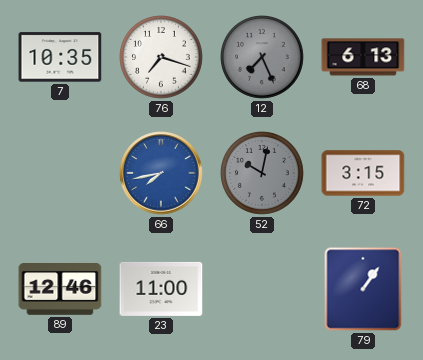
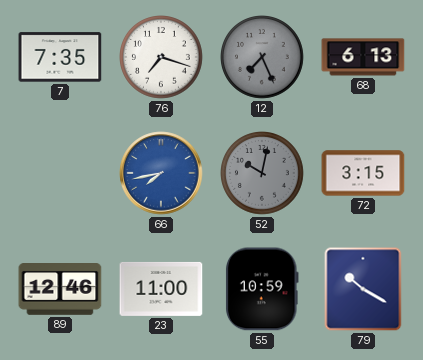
7: 10:35 -> 7:35
55: none -> 10:59
79: 1:06 -> 10:20
